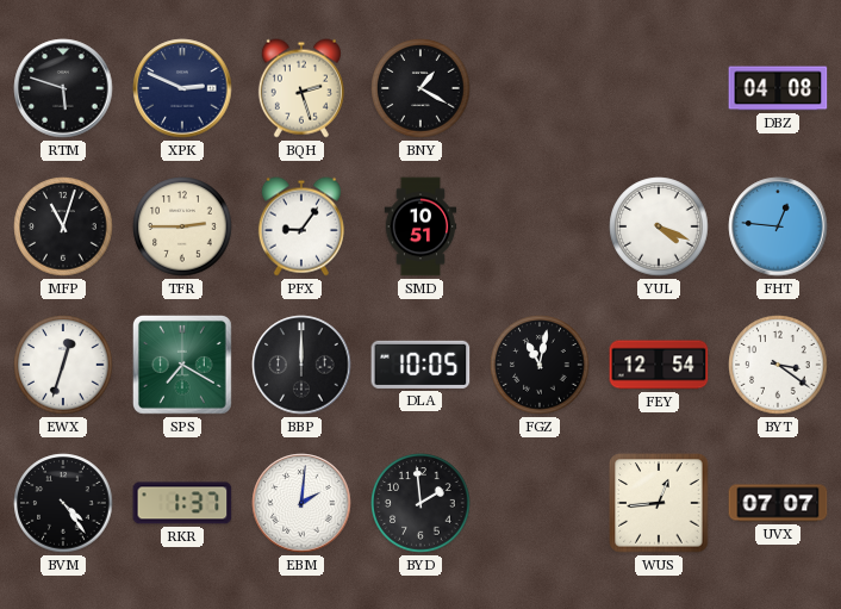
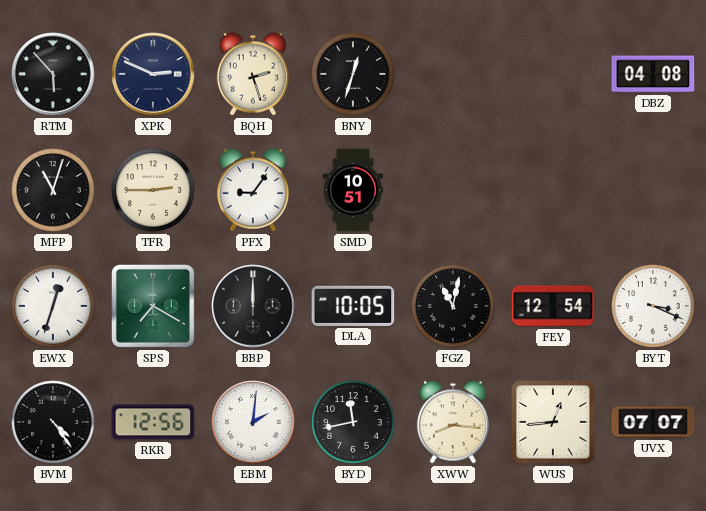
RTM: 5:48 -> 5:53
BNY: 1:20 -> 12:33
YUL: 4:19 -> none
FHT: 12:46 -> none
BYT: 3:21 -> 3:19
RKR: 1:37 -> 12:56
BYD: 1:59 -> 11:43
XWW: none -> 8:16
